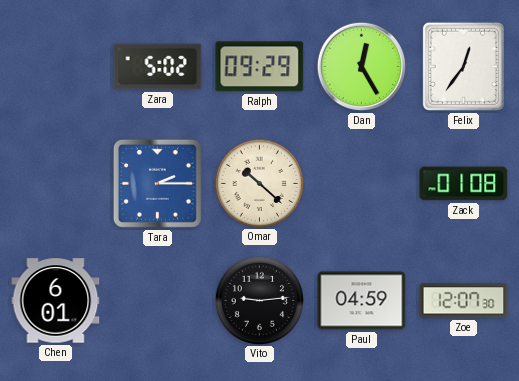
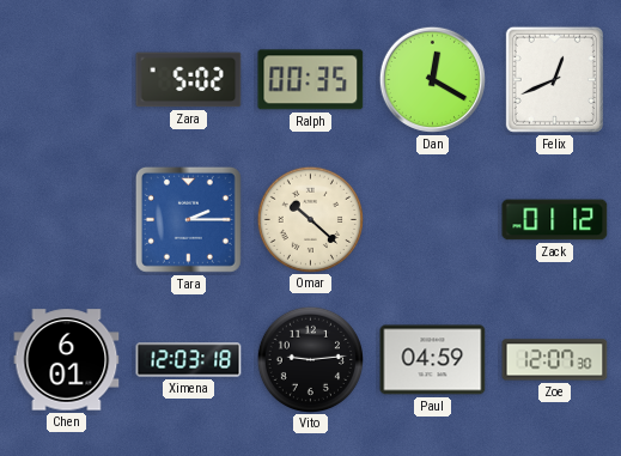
Ralph: 09:29 -> 00:35
Dan: 12:25 -> 12:20
Felix: 12:36 -> 12:41
Zack: 01:08 -> 01:12
Ximena: none -> 12:03
